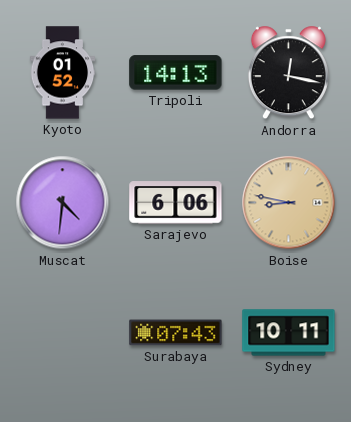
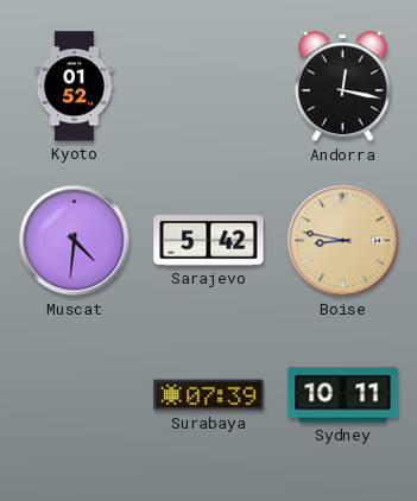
Tripoli: 14:13 -> none
Sarajevo: 6:06 -> 5:42
Surabaya: 07:43 -> 07:39
